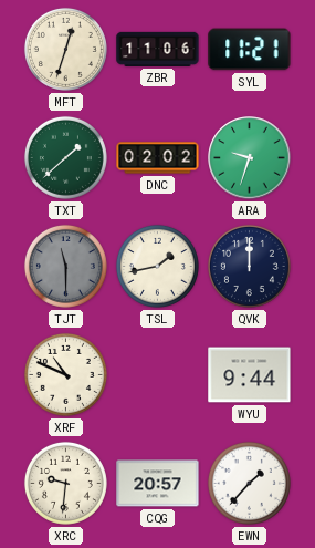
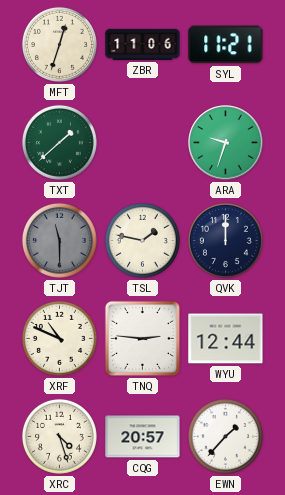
DNC: 02:02 -> none
TSL: 1:43 -> 1:47
TNQ: none -> 2:46
WYU: 9:44 -> 12:44
XRC: 9:31 -> 4:27
